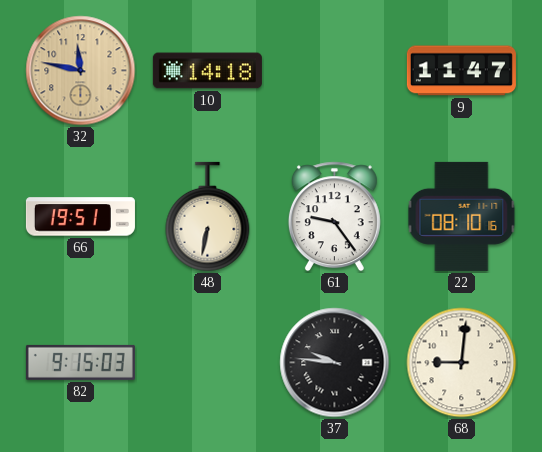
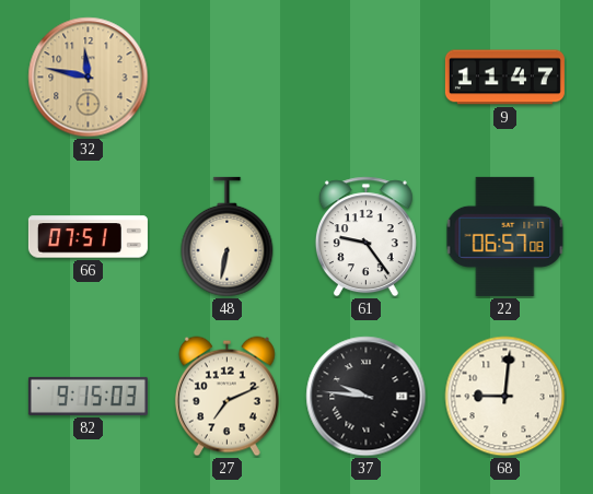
10: 14:18 -> none
66: 19:51 -> 07:51
22: 08:10 -> 06:57
27: none -> 7:11
